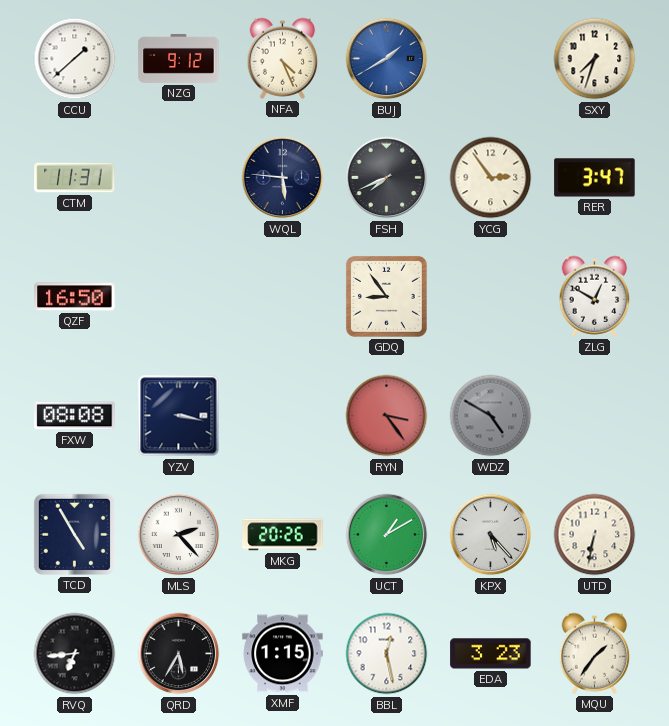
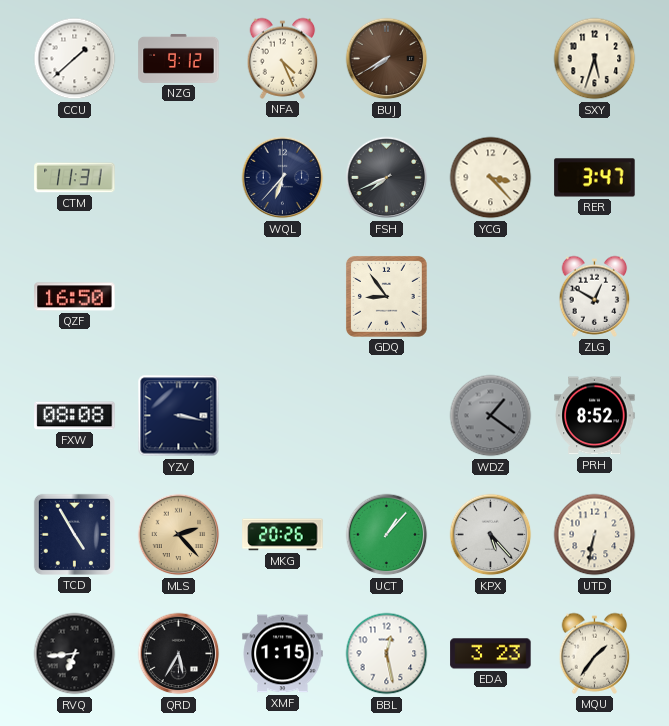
BUJ: 1:40 -> 7:40
BUJ dial: blue -> brown
SXY: 7:33 -> 5:33
WQL: 5:46 -> 6:37
YCG: 2:54 -> 3:23
RYN: 3:24 -> none
WDZ: 4:50 -> 1:21
PRH: none -> 8:52
MLS dial: white -> champagne
UCT: 1:10 -> 1:07
